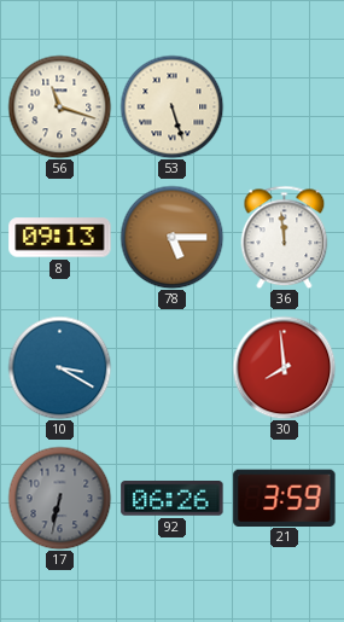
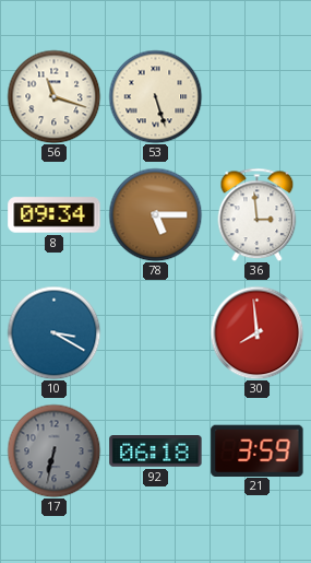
8: 09:13 -> 09:34
36: 11:59 -> 2:59
92: 06:26 -> 06:18
